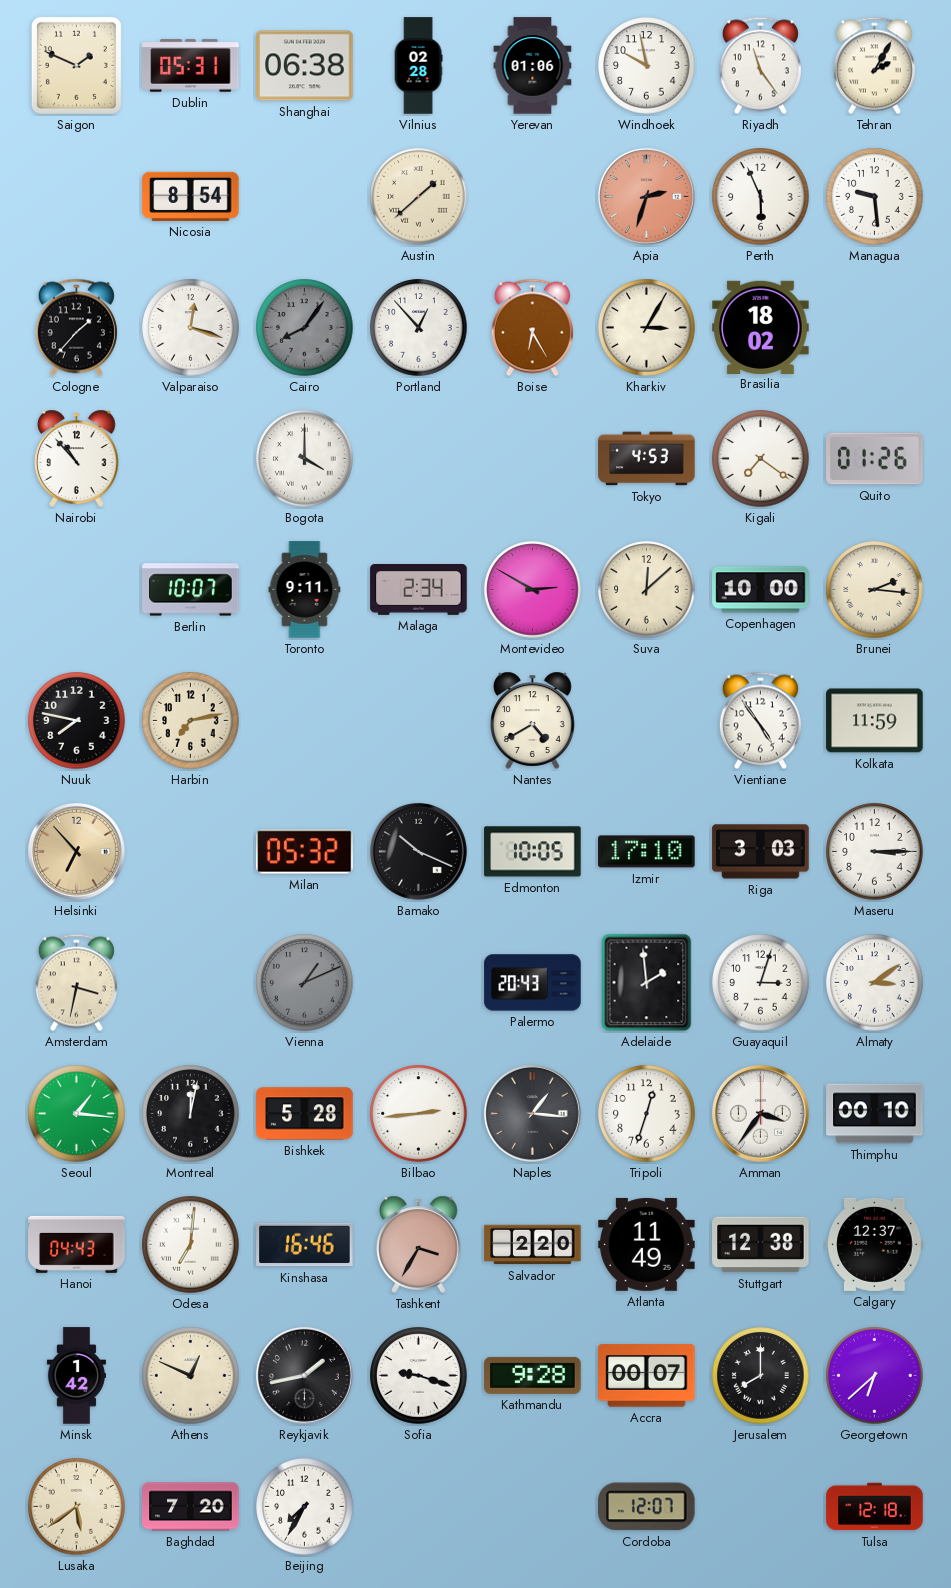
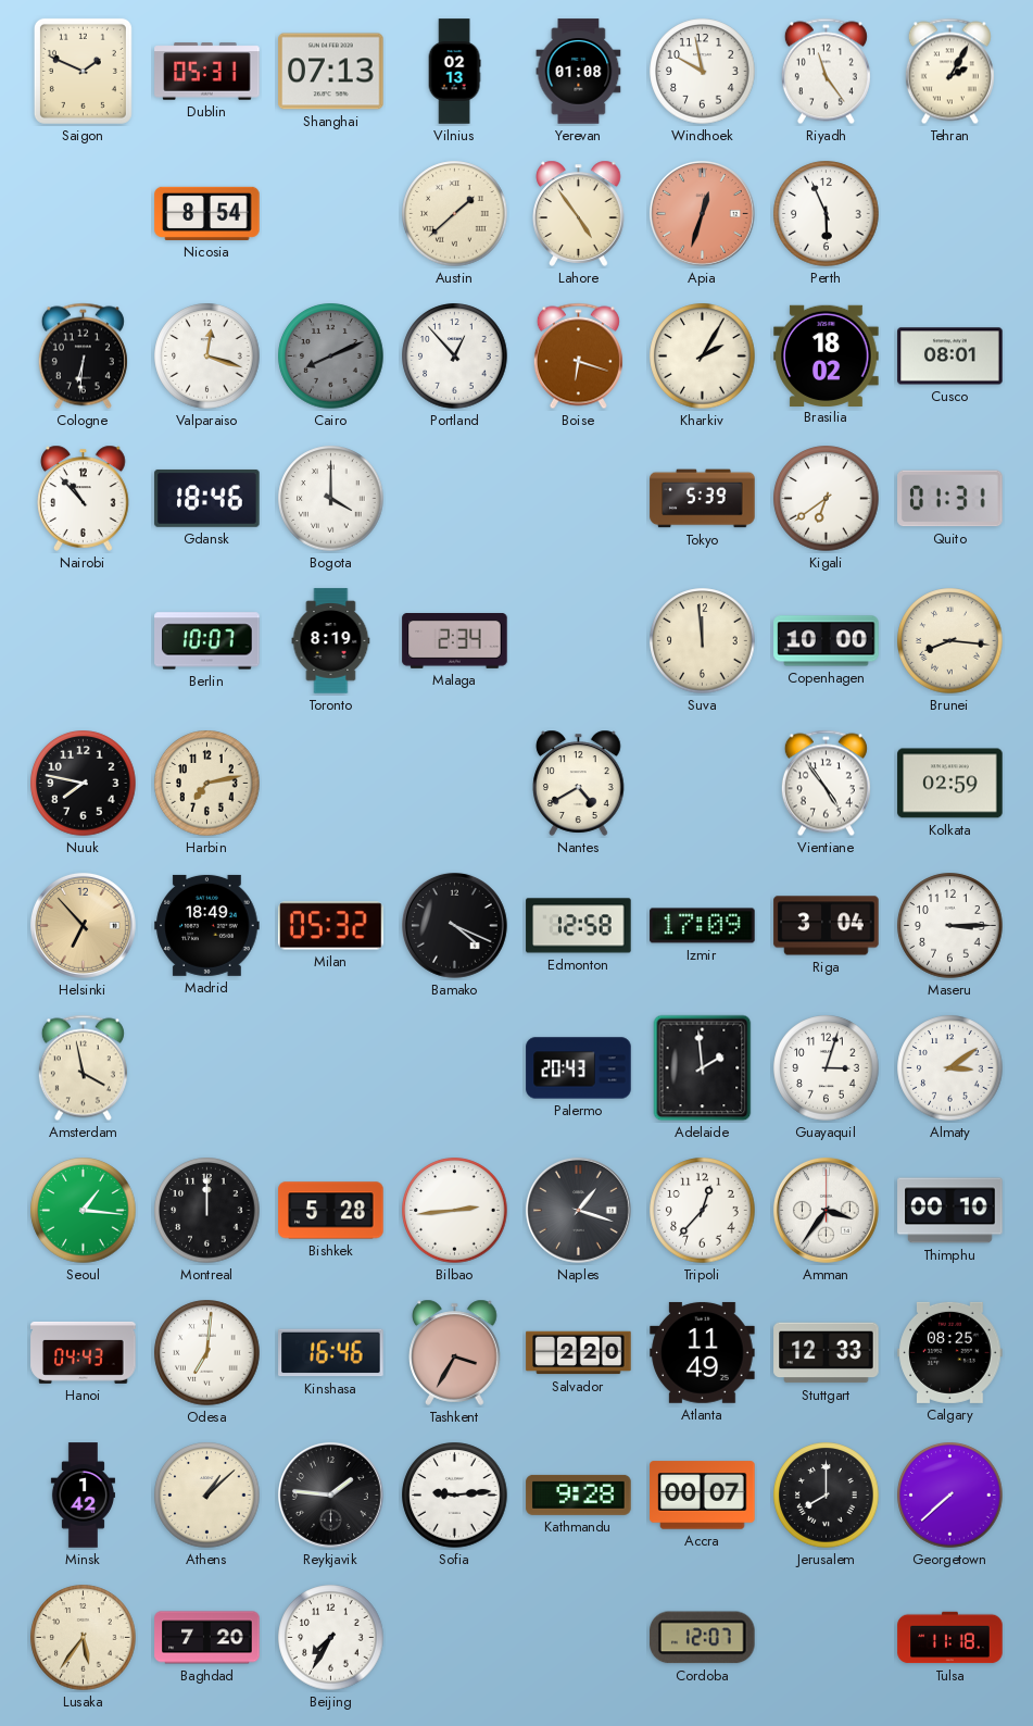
Shanghai: 06:38 -> 07:13
Vilnius: 02:28 -> 02:13
Yerevan: 01:06 -> 01:08
Lahore: none -> 4:54
Apia: 2:33 -> 12:33
Managua: 9:29 -> none
Cologne: 1:37 -> 6:31
Cairo: 8:06 -> 8:11
Boise: 6:25 -> 6:18
Kharkiv: 3:05 -> 2:05
Cusco: none -> 08:01
Gdansk: none -> 18:46
Tokyo: 4:53 -> 5:39
Kigali: 7:21 -> 6:39
Quito: 01:26 -> 01:31
Toronto: 9:11 -> 8:19
Montevideo: 2:50 -> none
Suva: 12:08 -> 11:59
Brunei: 2:16 -> 8:16
Kolkata: 11:59 -> 02:59
Madrid: none -> 18:49
Bamako: 10:19 -> 4:19
Edmonton: 10:05 -> 12:58
Izmir: 17:10 -> 17:09
Riga: 3:03 -> 3:04
Amsterdam: 3:32 -> 3:58
Vienna: 1:11 -> none
Montreal: 12:02 -> 12:00
Naples: 1:16 -> 1:18
Tripoli: 12:33 -> 12:37
Stuttgart: 12:38 -> 12:33
Calgary: 12:37 -> 08:25
Athens: 12:49 -> 1:08
Reykjavik: 1:43 -> 1:46
Sofia: 9:18 -> 9:14
Georgetown: 6:38 -> 7:38
Lusaka: 5:39 -> 5:36
Tulsa: 12:18 -> 11:18
